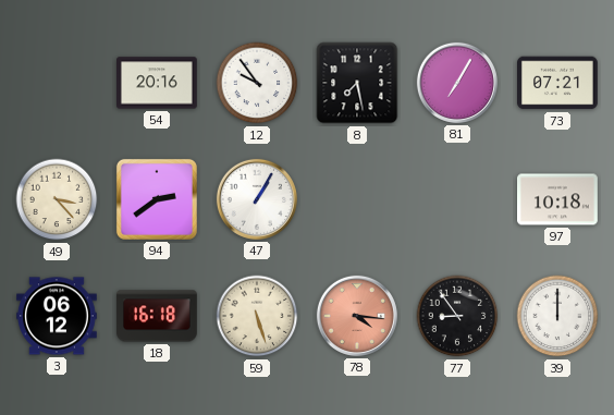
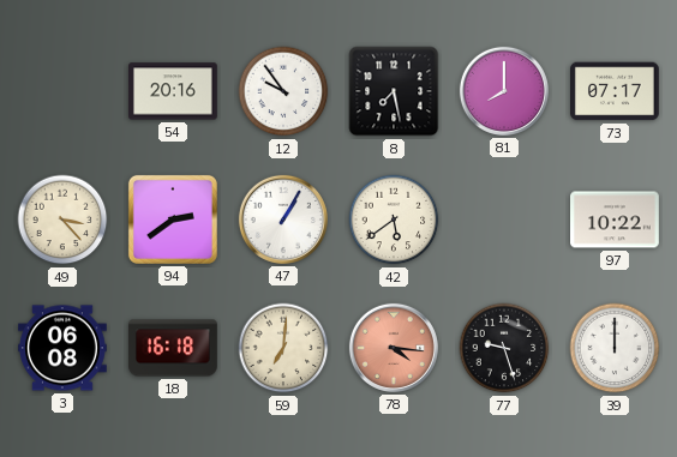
81: 7:05 -> 8:00
73: 07:21 -> 07:17
42: none -> 5:39
97: 10:18 -> 10:22
3: 06:12 -> 06:08
59: 5:27 -> 7:01
77: 8:54 -> 9:27
